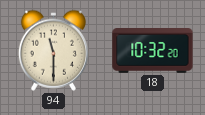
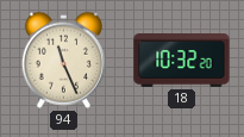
94: 11:30 -> 11:26
